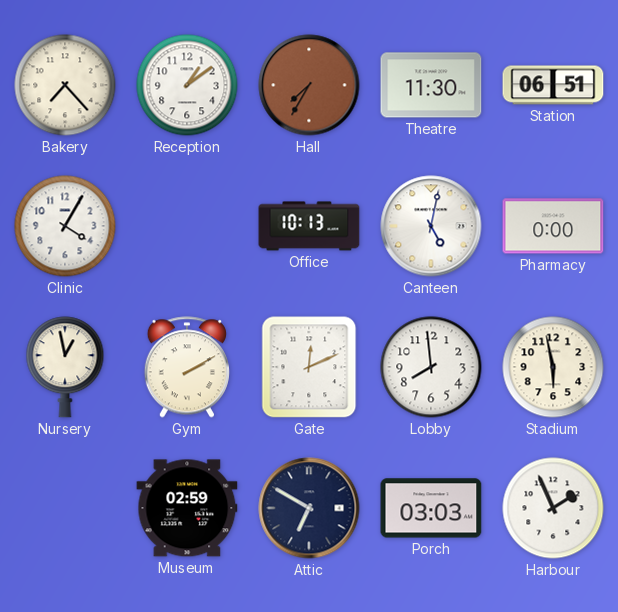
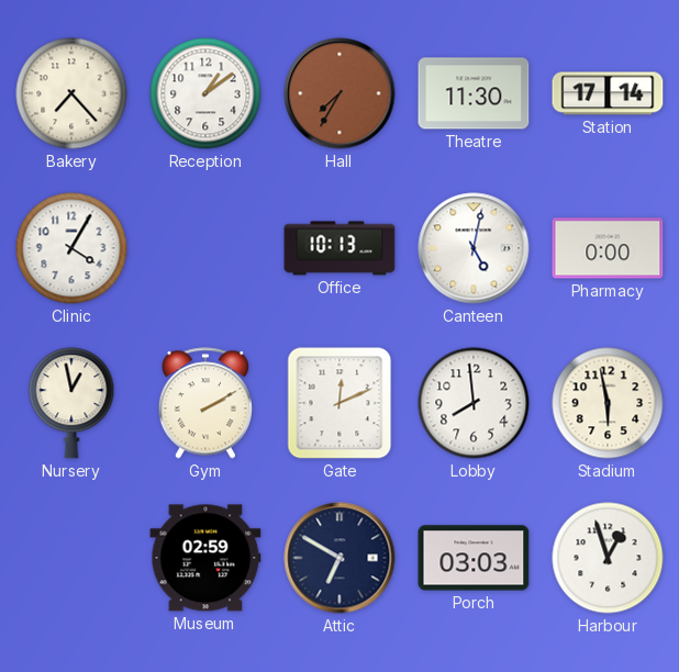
Station: 06:51 -> 17:14
Harbour: 1:56 -> 12:57
